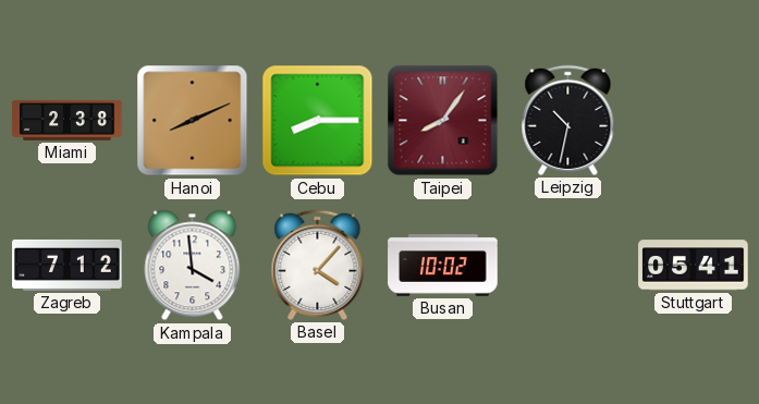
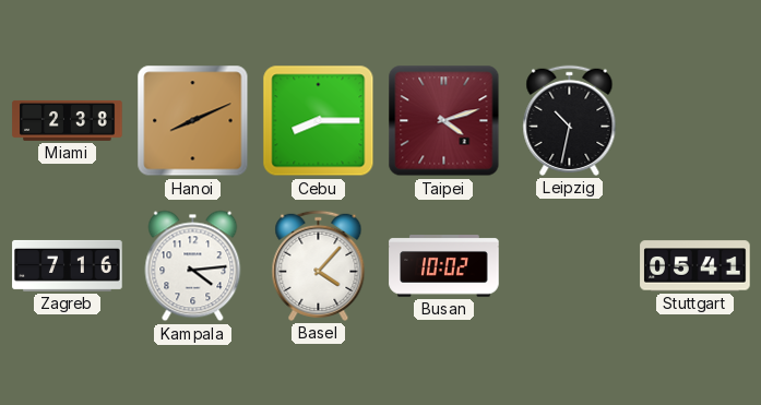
Taipei: 8:06 -> 4:12
Zagreb: 7:12 -> 7:16
Kampala: 3:59 -> 4:14
